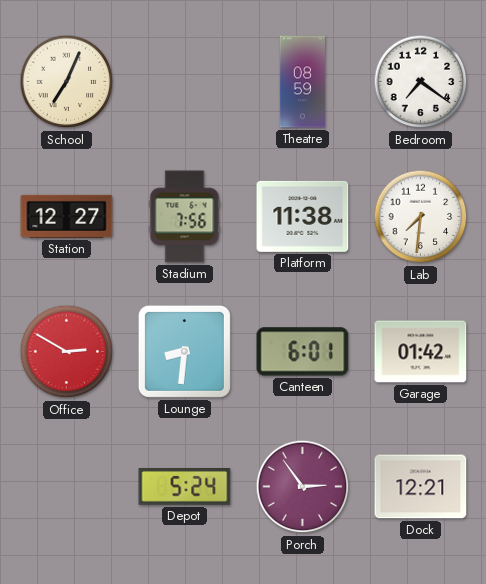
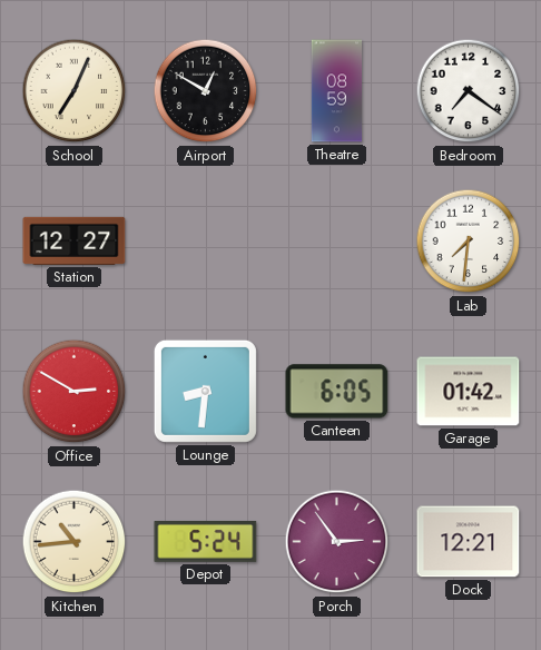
Airport: none -> 12:50
Stadium: 7:56 -> none
Platform: 11:38 -> none
Canteen: 6:01 -> 6:05
Kitchen: none -> 10:44
